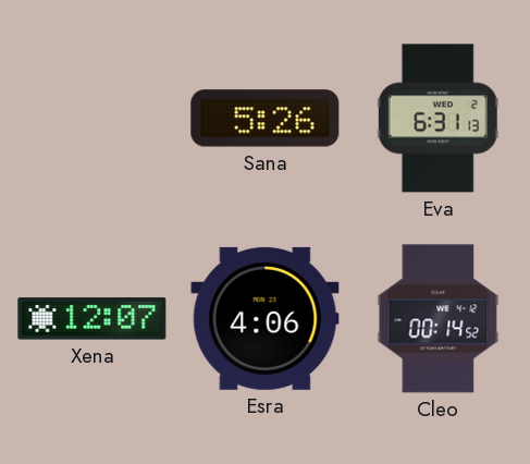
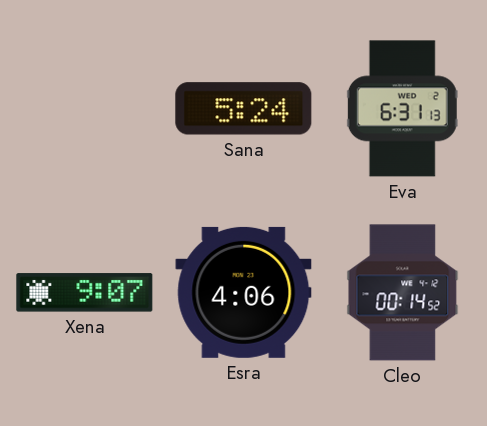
Sana: 5:26 -> 5:24
Xena: 12:07 -> 9:07
